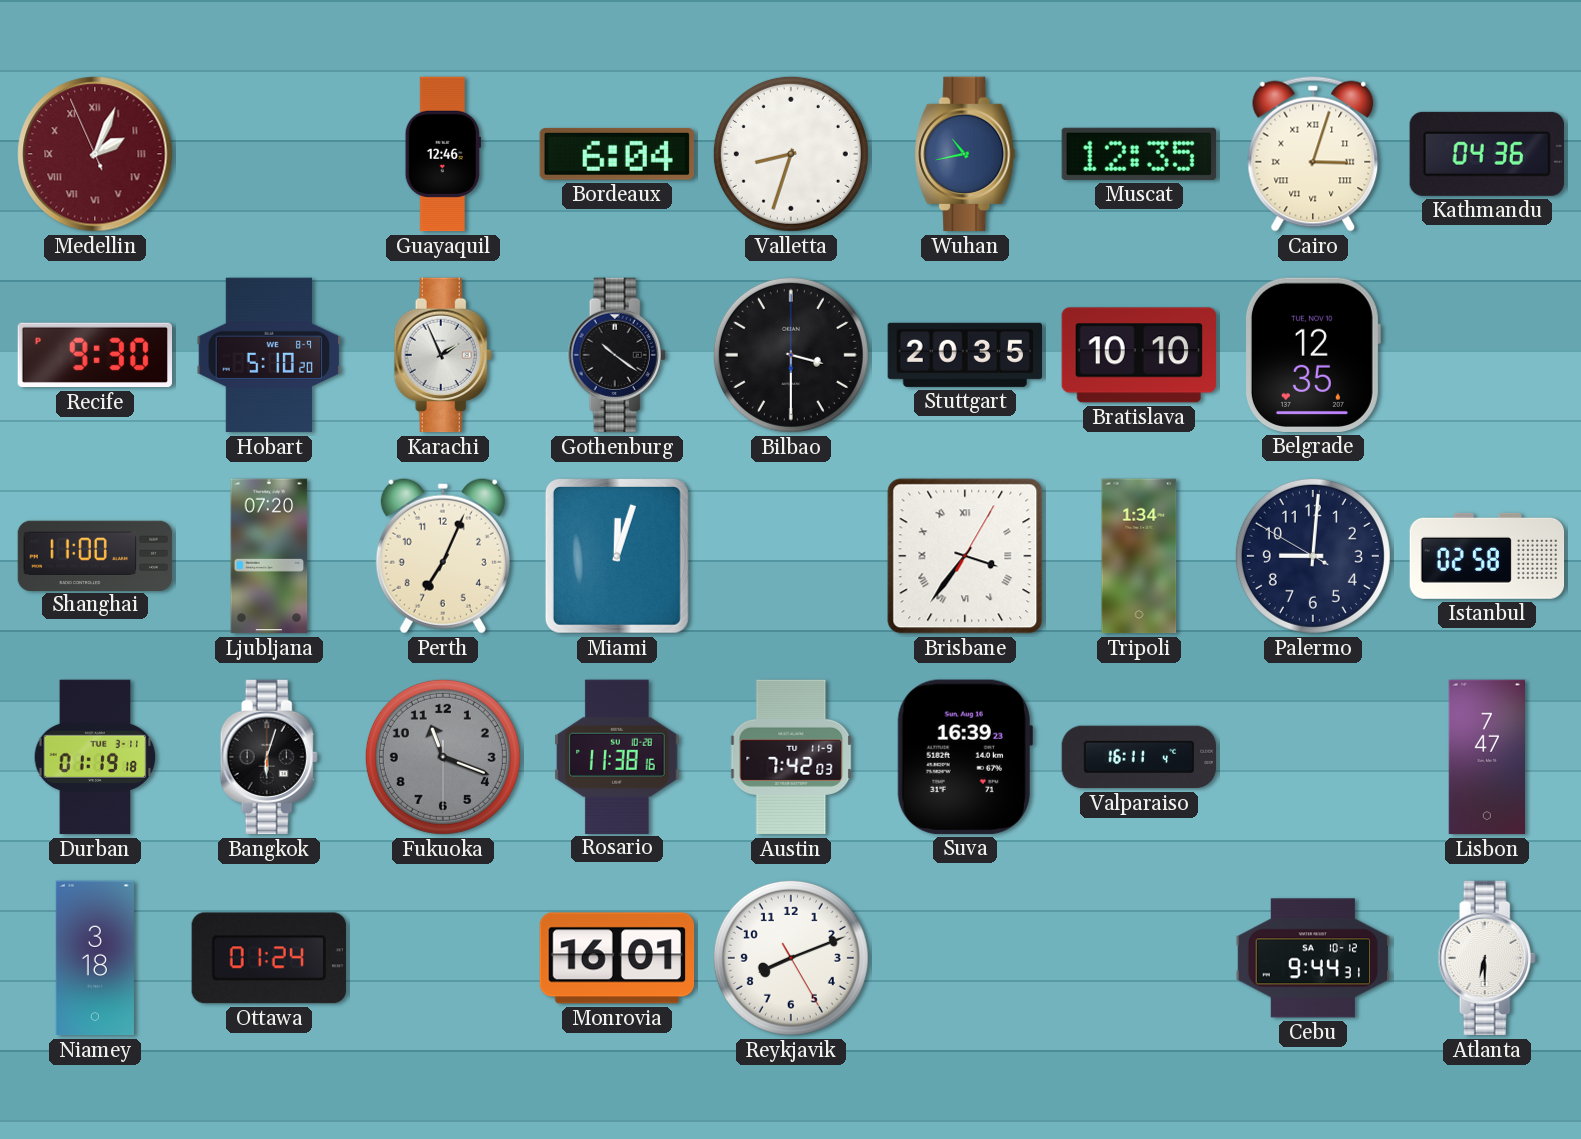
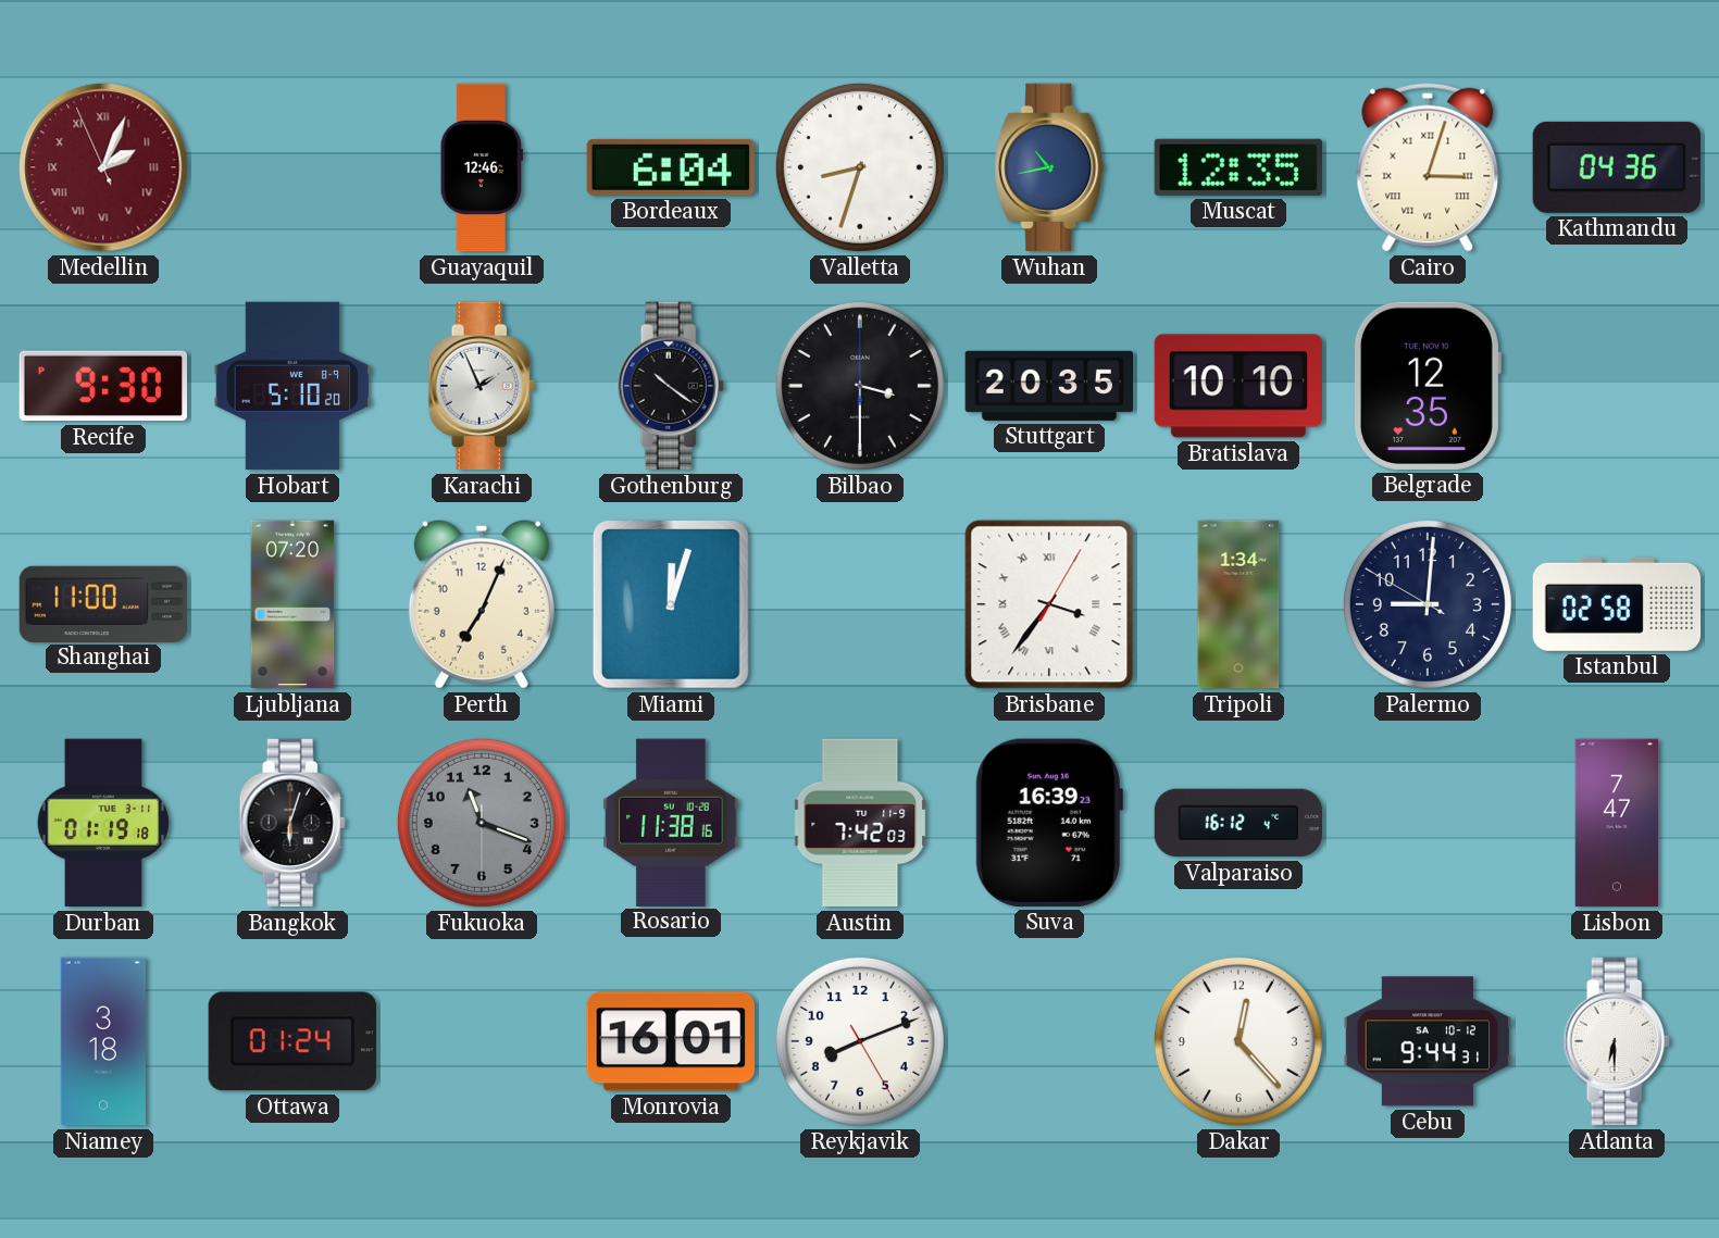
Valparaiso: 16:11 -> 16:12
Dakar: none -> 12:23
